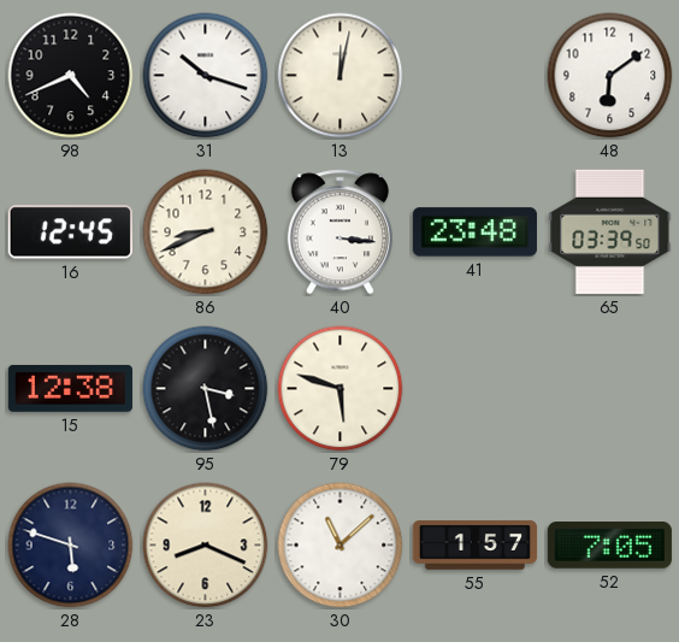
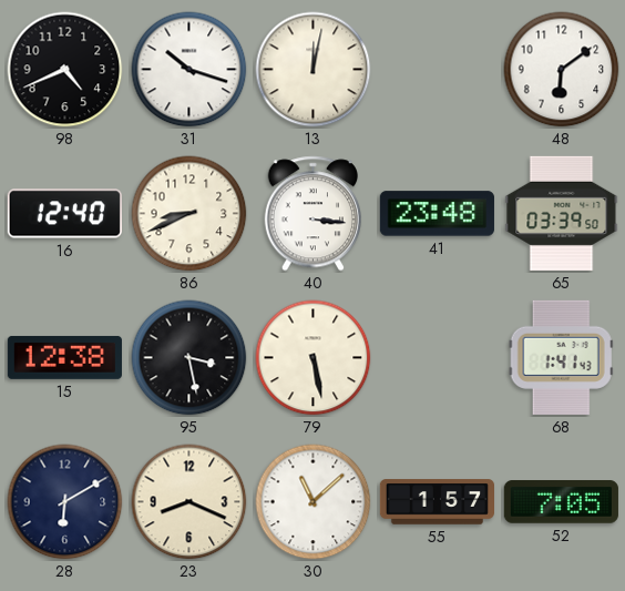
16: 12:45 -> 12:40
79: 5:48 -> 5:28
68: none -> 1:41
28: 5:48 -> 6:10
